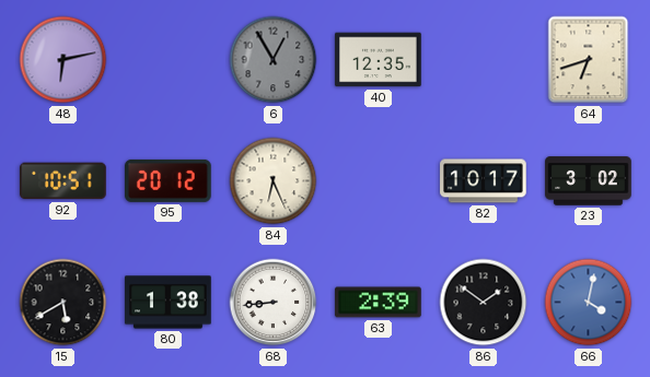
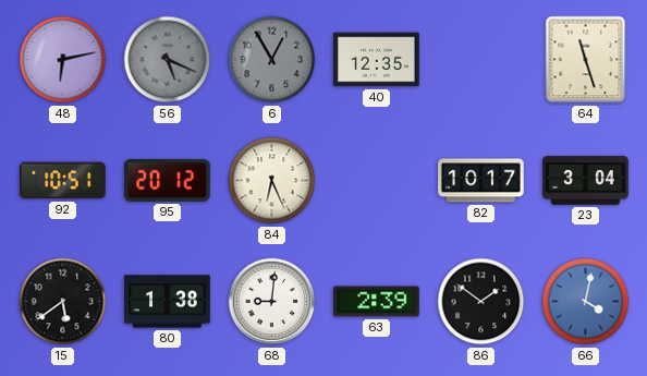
56: none -> 5:19
64: 6:42 -> 11:27
23: 3:02 -> 3:04
15: 5:40 -> 5:39
68: 8:44 -> 9:01
